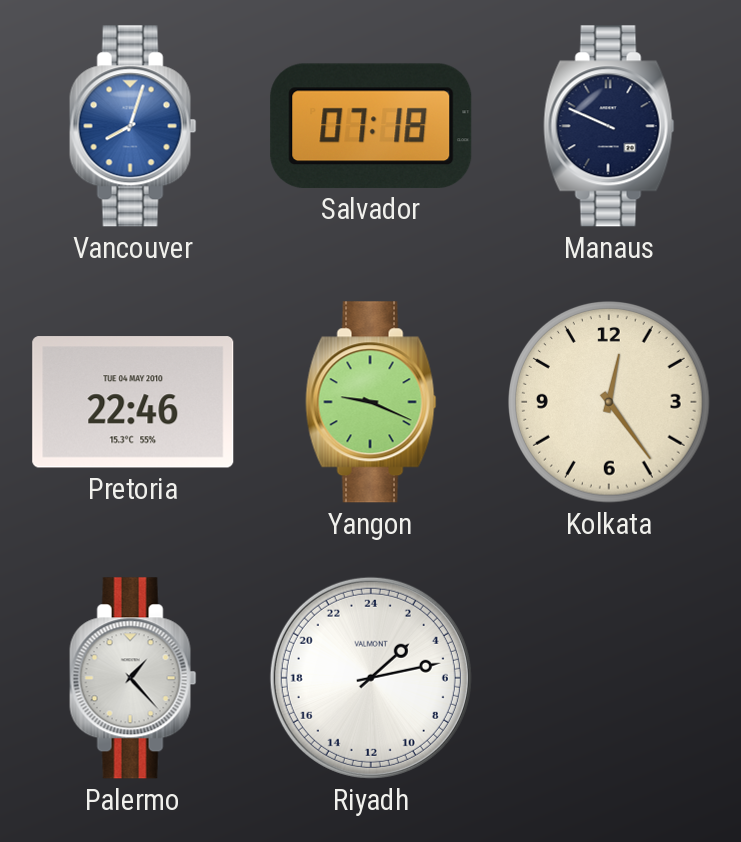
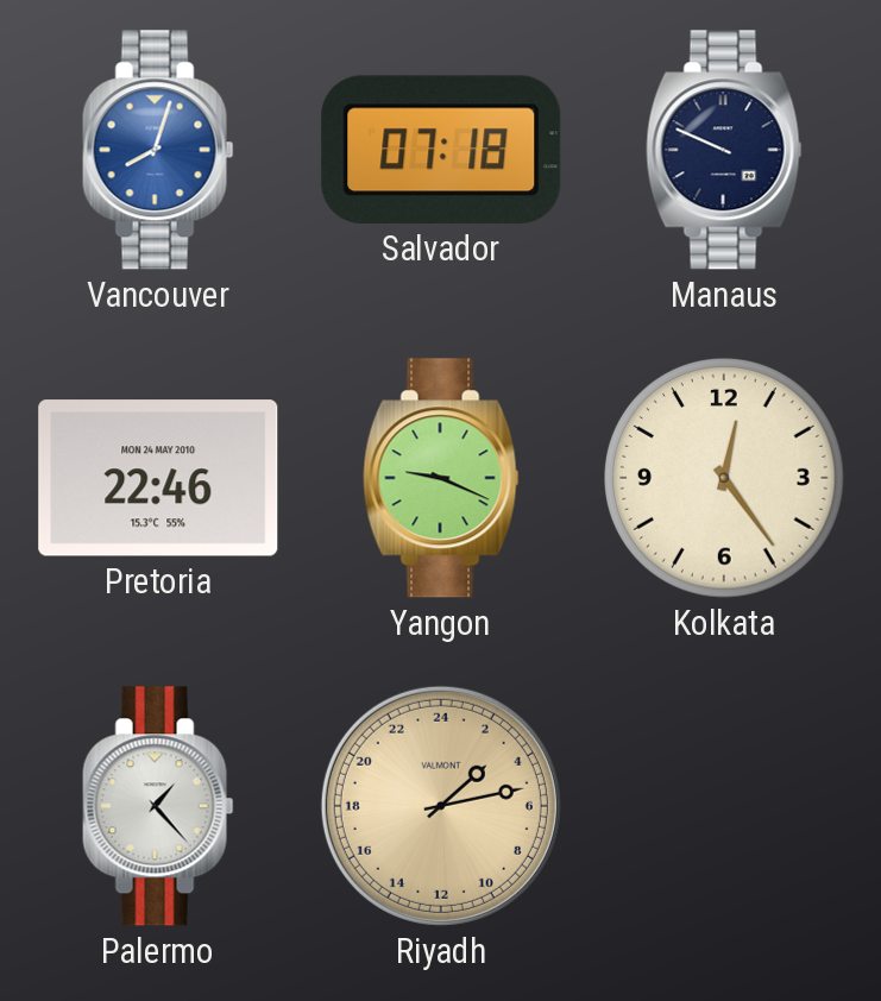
Pretoria date: TUE 04 MAY 2010 -> MON 24 MAY 2010
Riyadh dial: white -> champagne
